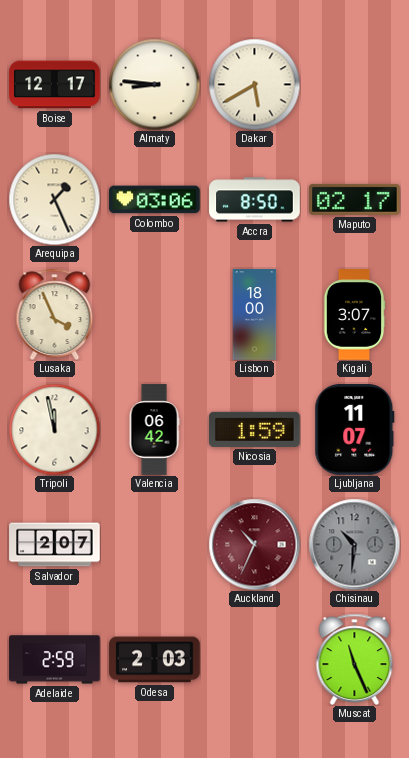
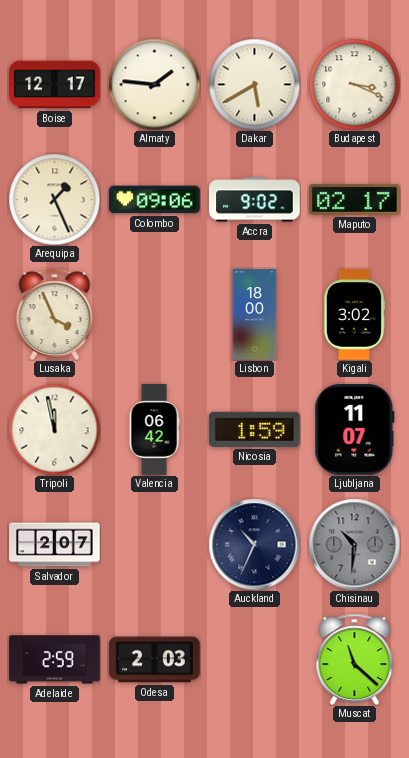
Almaty: 8:46 -> 1:46
Budapest: none -> 3:19
Colombo: 03:06 -> 09:06
Accra: 8:50 -> 9:02
Kigali: 3:07 -> 3:02
Auckland dial: burgundy -> navy
Muscat: 11:26 -> 11:22
